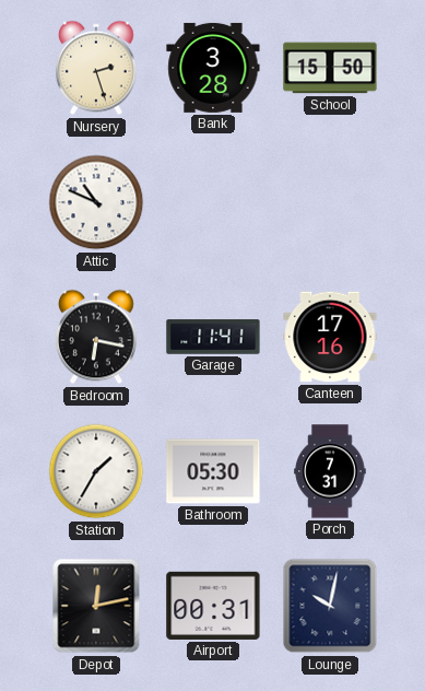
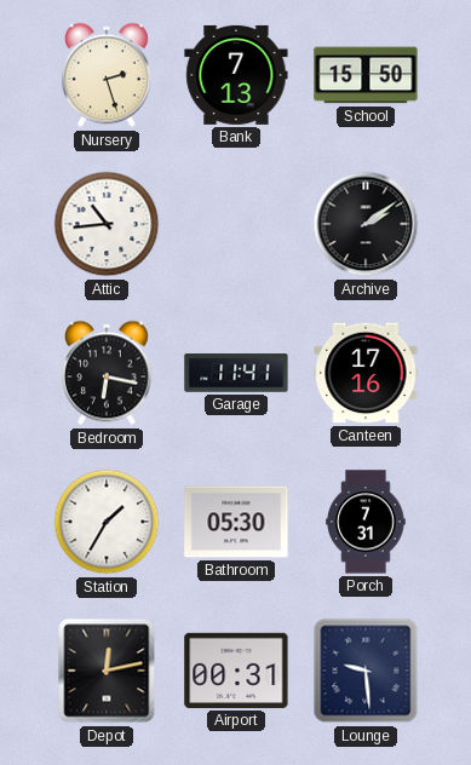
Bank: 3:28 -> 7:13
Attic: 10:49 -> 10:44
Archive: none -> 2:09
Lounge: 10:02 -> 9:29
